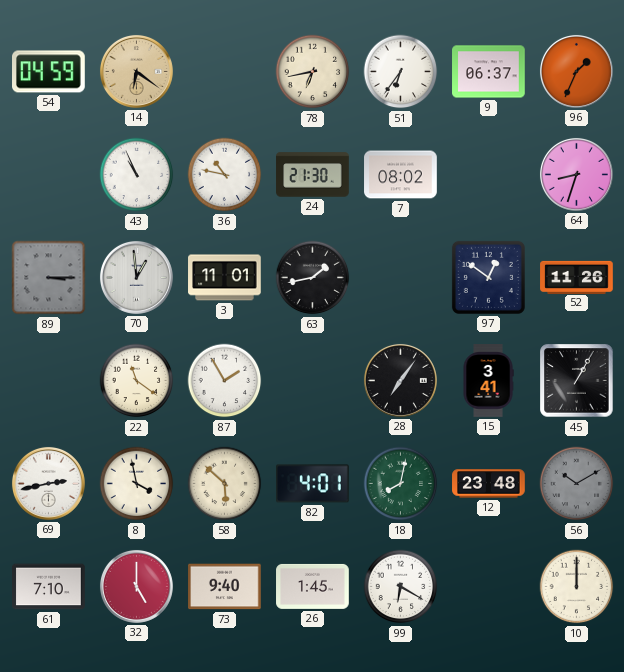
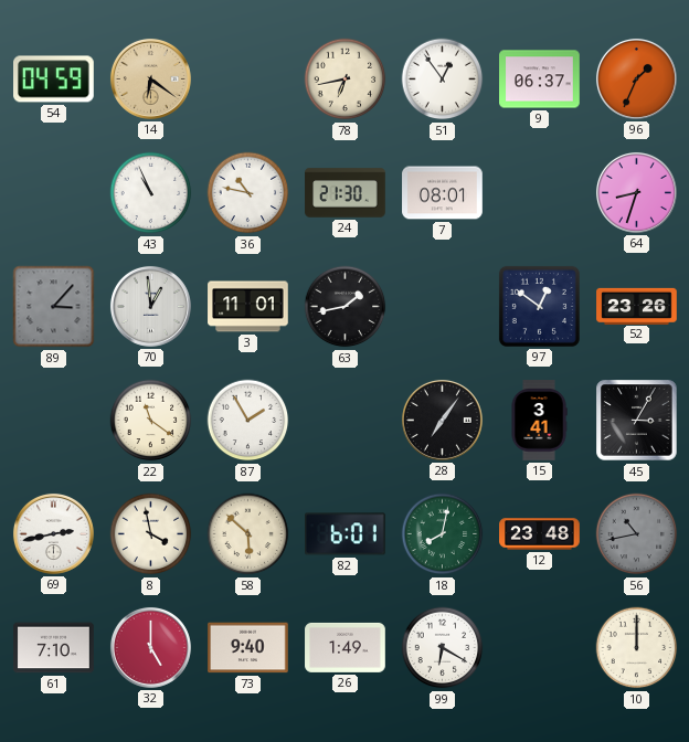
51: 6:36 -> 12:54
7: 08:02 -> 08:01
89: 3:15 -> 3:07
52: 11:26 -> 23:26
45: 1:05 -> 3:05
82: 4:01 -> 6:01
56: 10:10 -> 10:43
26: 1:45 -> 1:49
